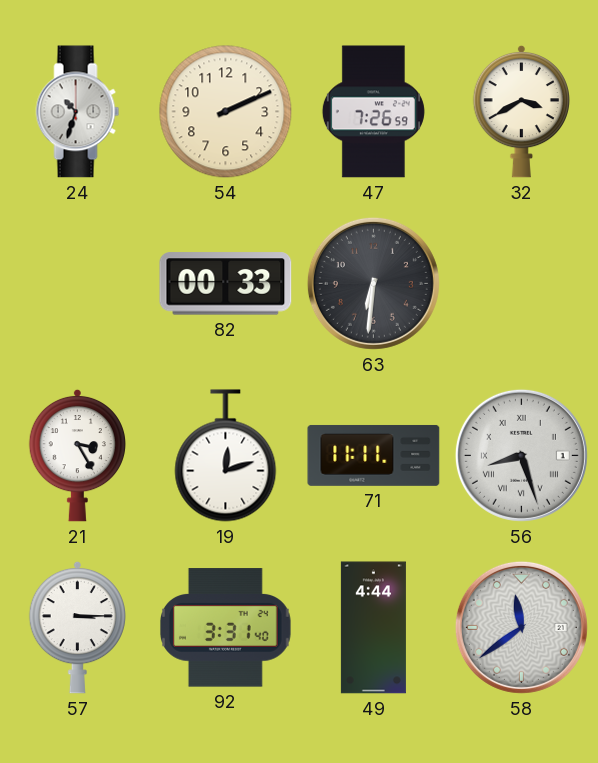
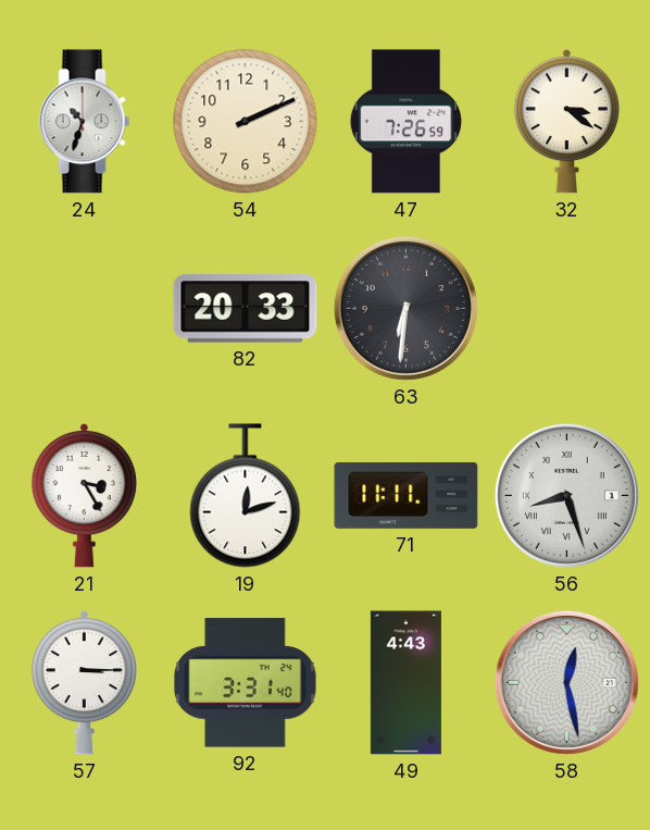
32: 3:40 -> 3:21
82: 00:33 -> 20:33
49: 4:44 -> 4:43
58: 11:39 -> 12:28
